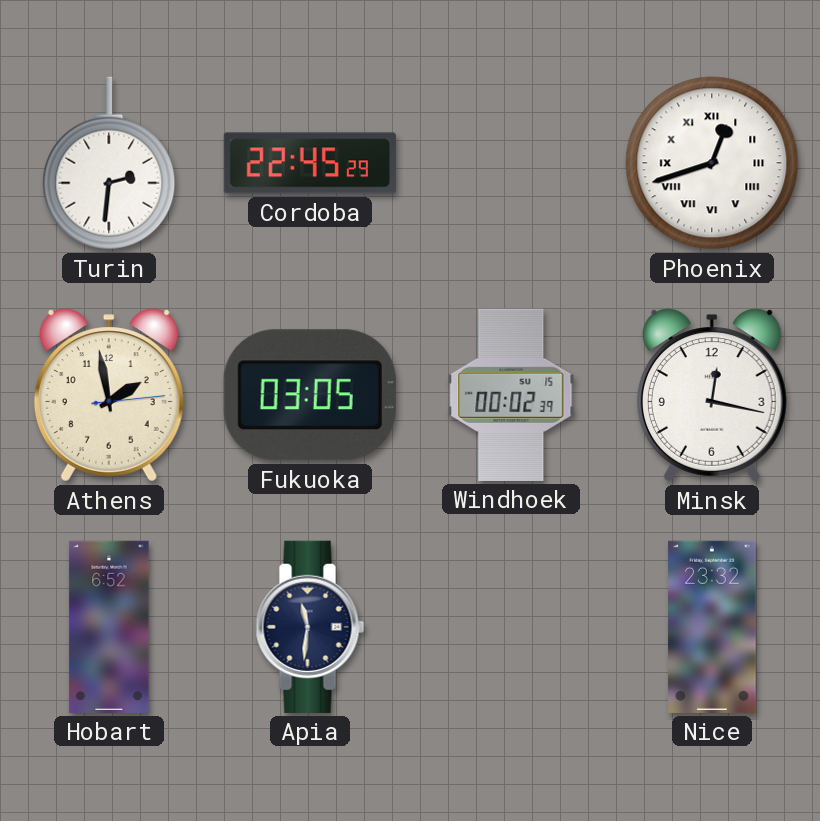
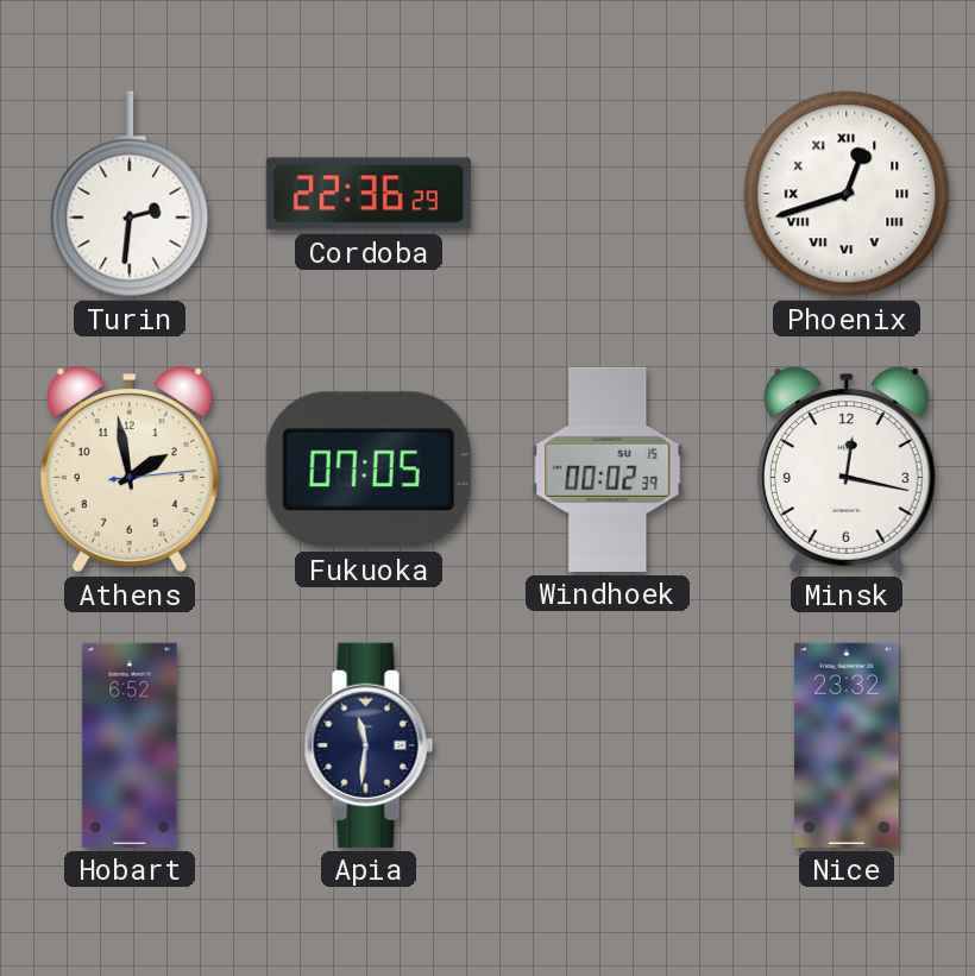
Cordoba: 22:45 -> 22:36
Fukuoka: 03:05 -> 07:05
